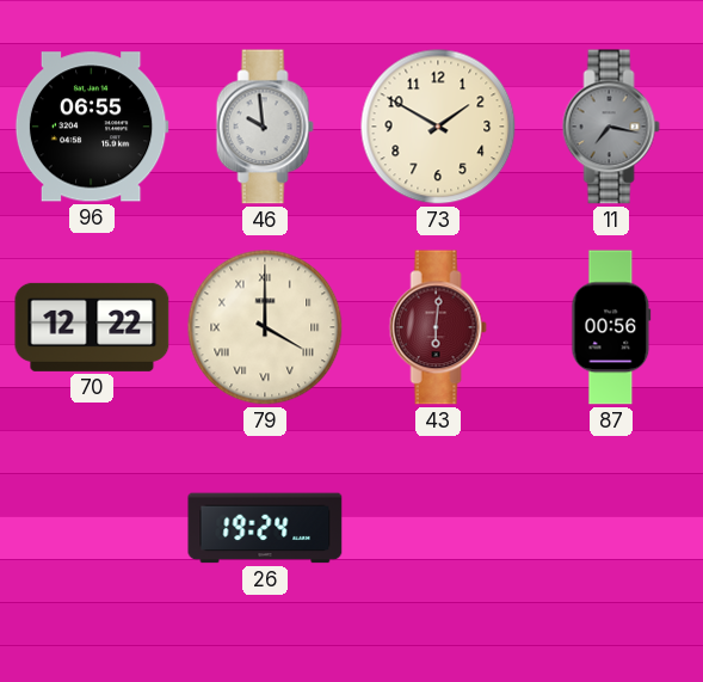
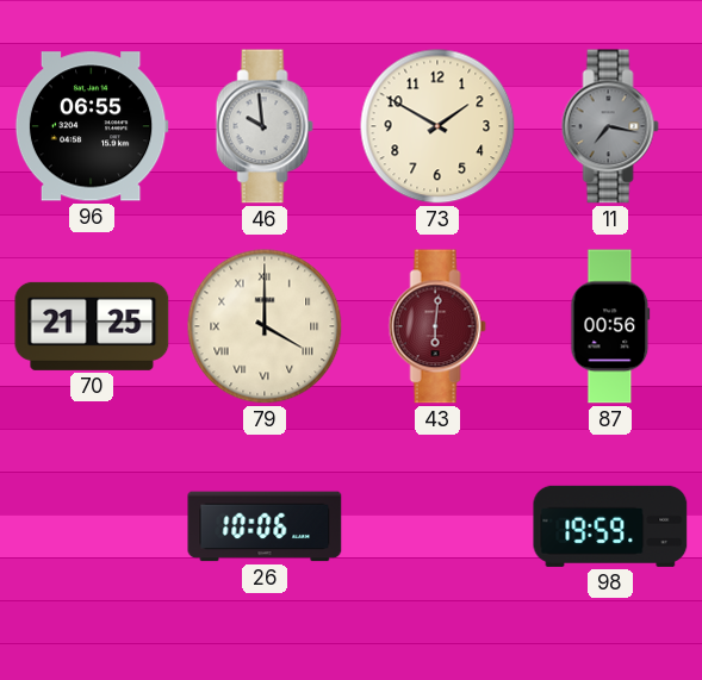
70: 12:22 -> 21:25
26: 19:24 -> 10:06
98: none -> 19:59
